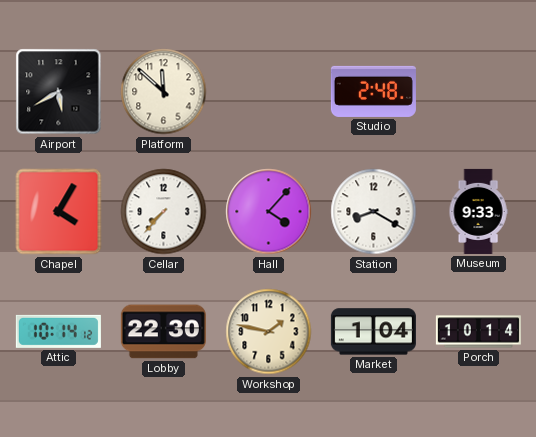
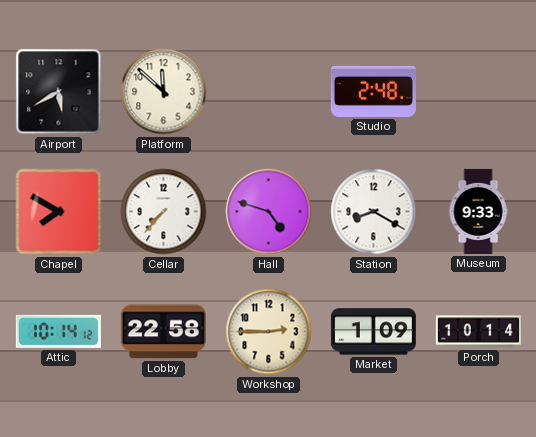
Chapel: 4:05 -> 7:50
Hall: 4:07 -> 4:48
Lobby: 22:30 -> 22:58
Workshop: 1:47 -> 2:45
Market: 1:04 -> 1:09
